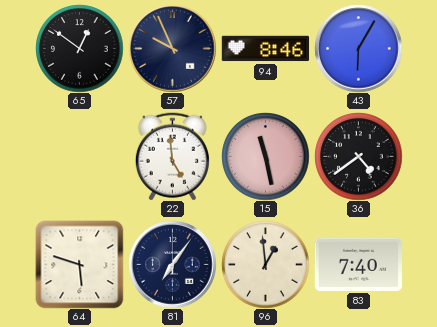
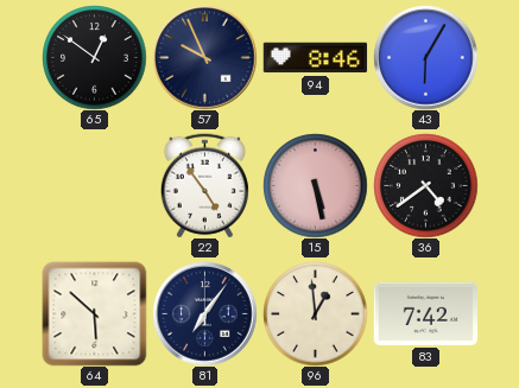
22: 4:59 -> 4:54
15: 11:28 -> 5:28
64: 5:48 -> 5:52
83: 7:40 -> 7:42
